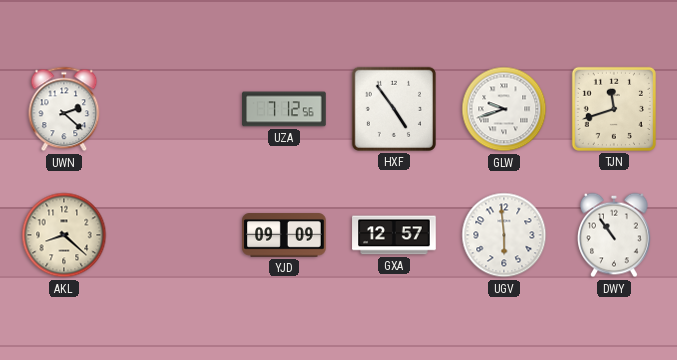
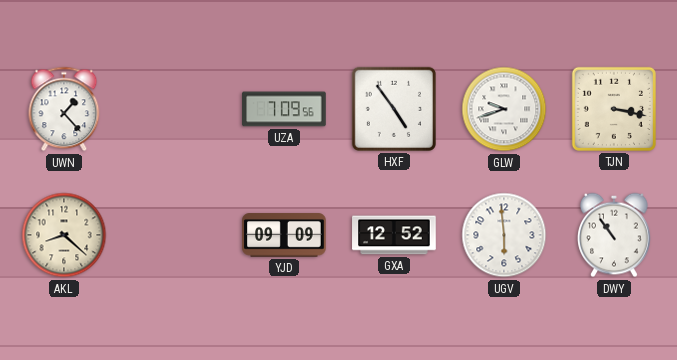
UWN: 2:22 -> 1:23
UZA: 7:12 -> 7:09
TJN: 11:42 -> 3:17
GXA: 12:57 -> 12:52
